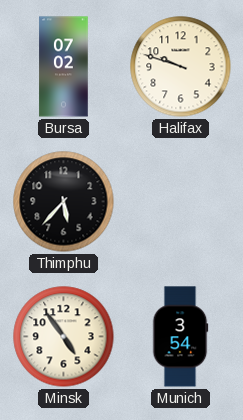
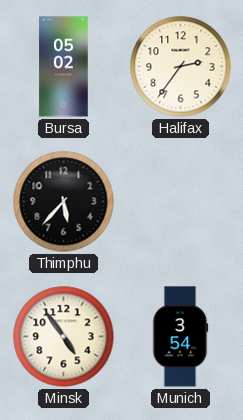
Bursa: 07:02 -> 05:02
Halifax: 9:48 -> 2:36
